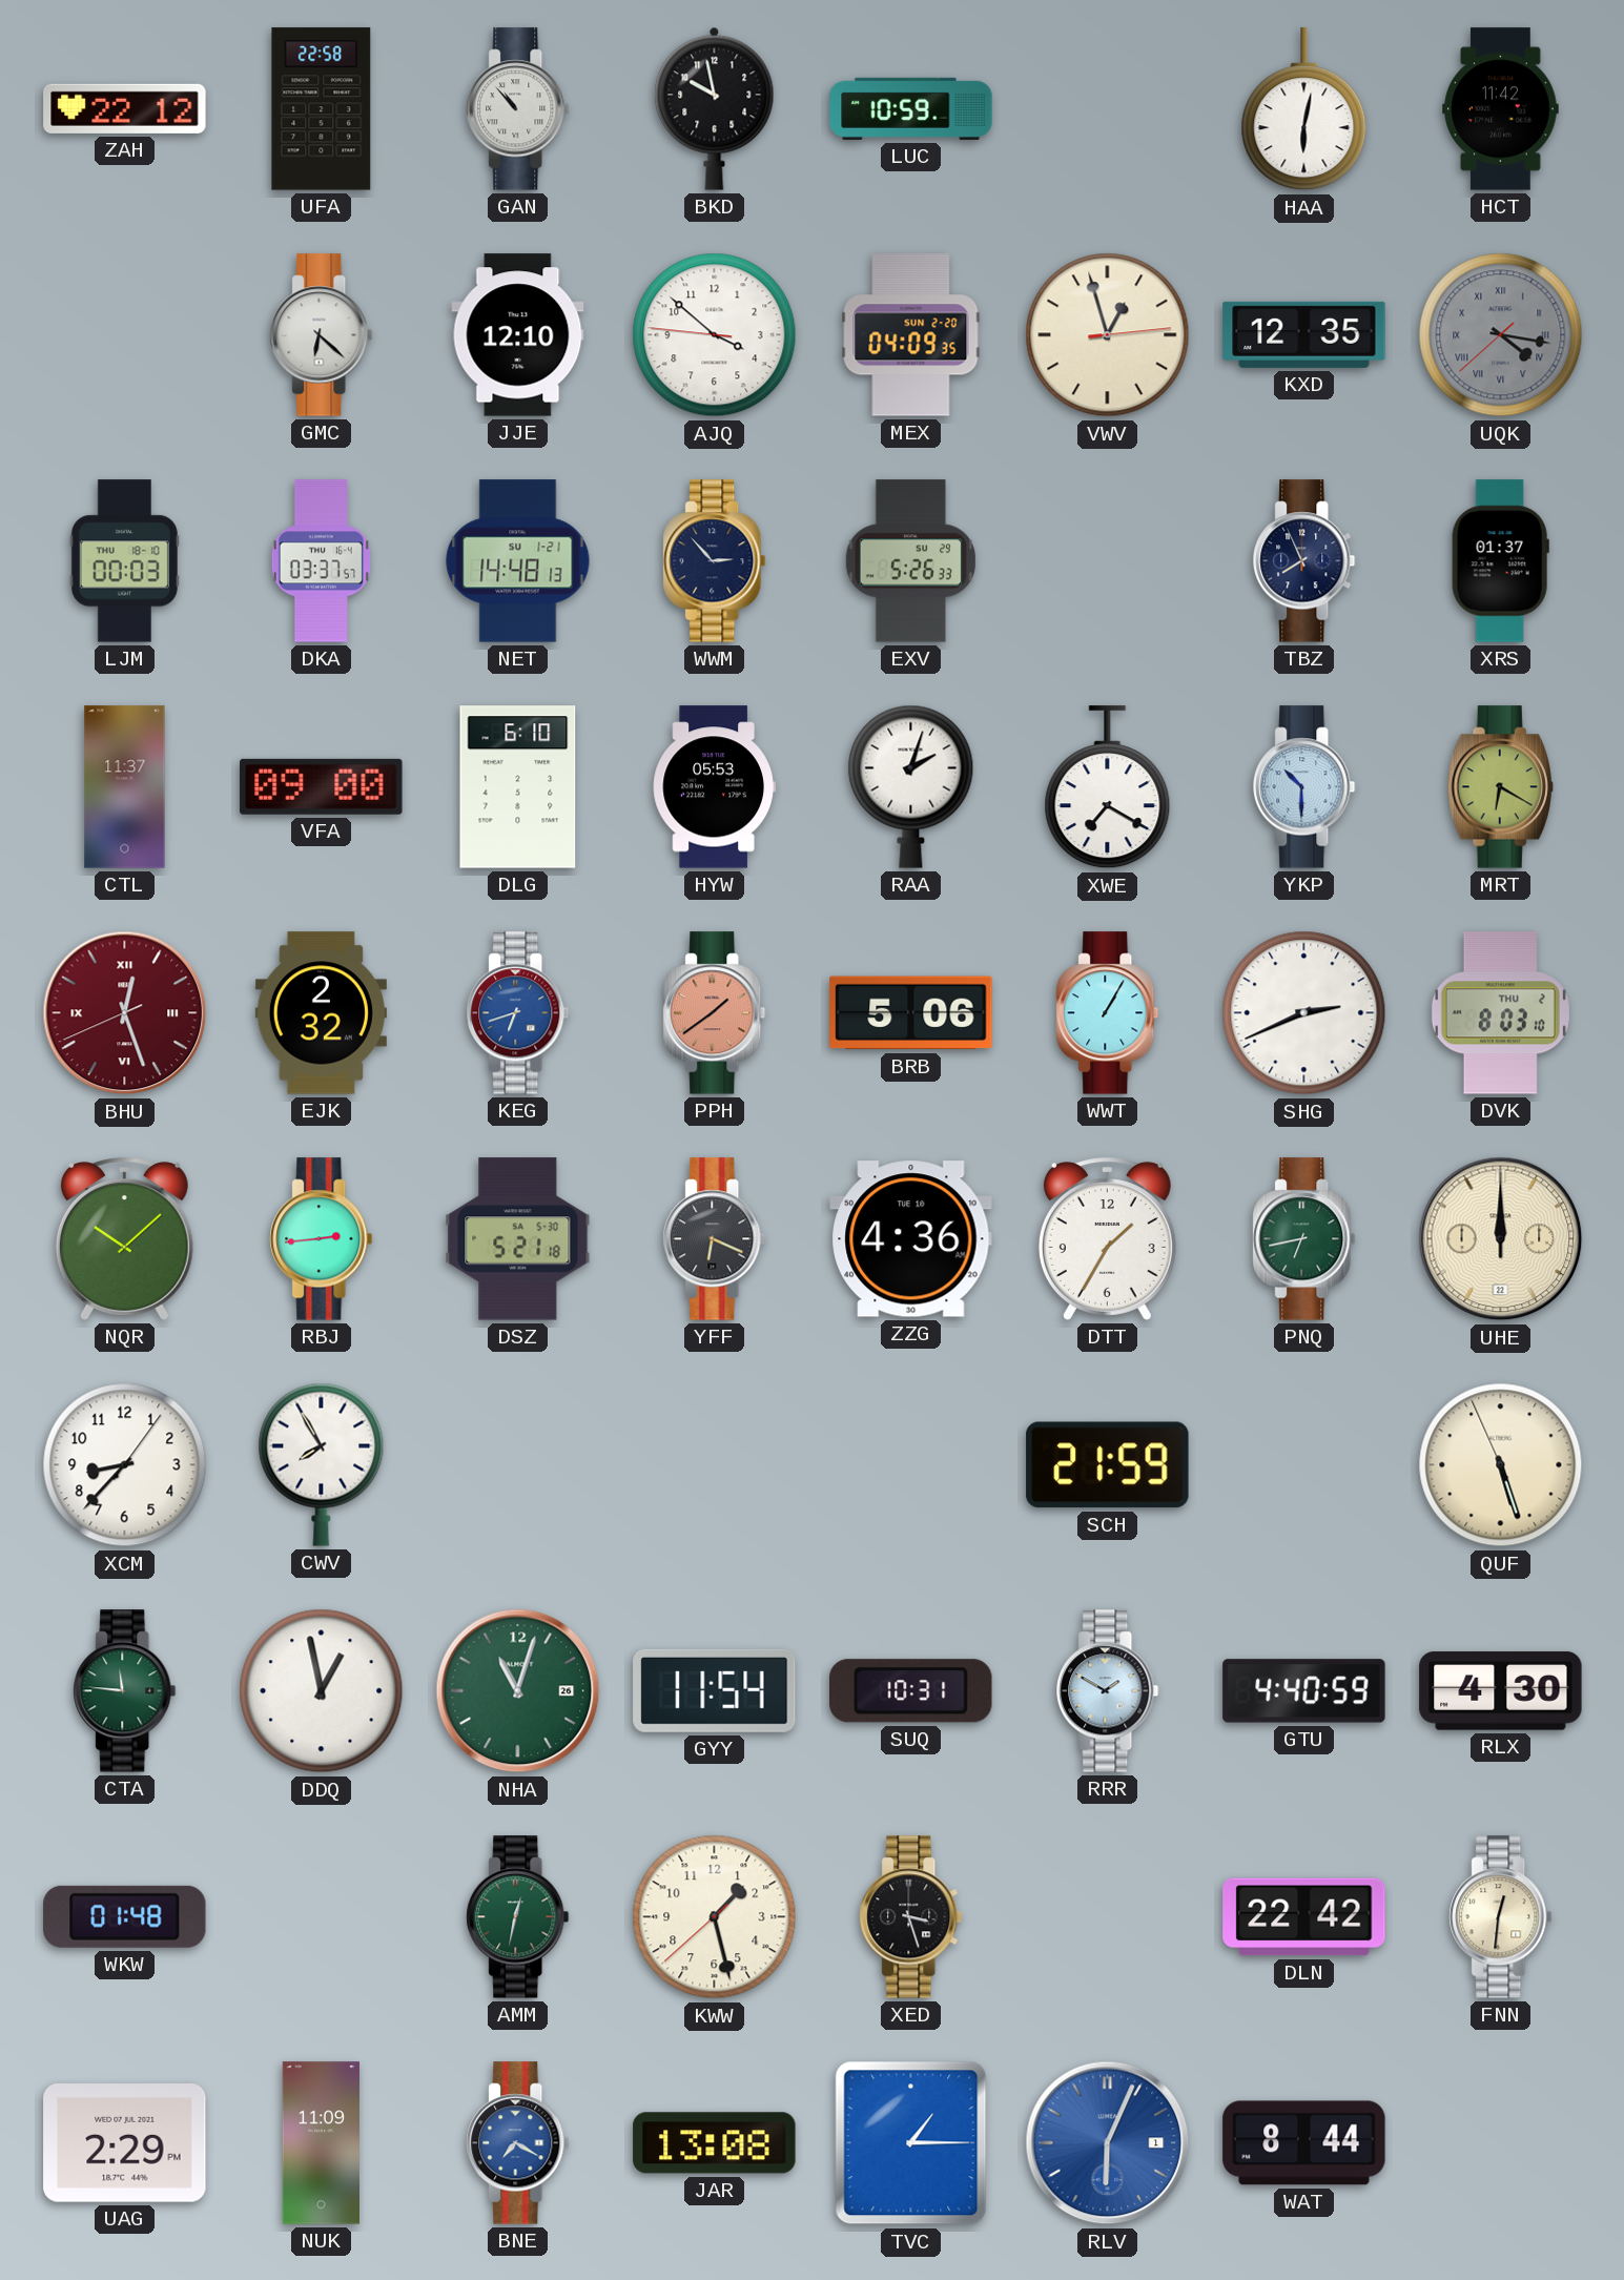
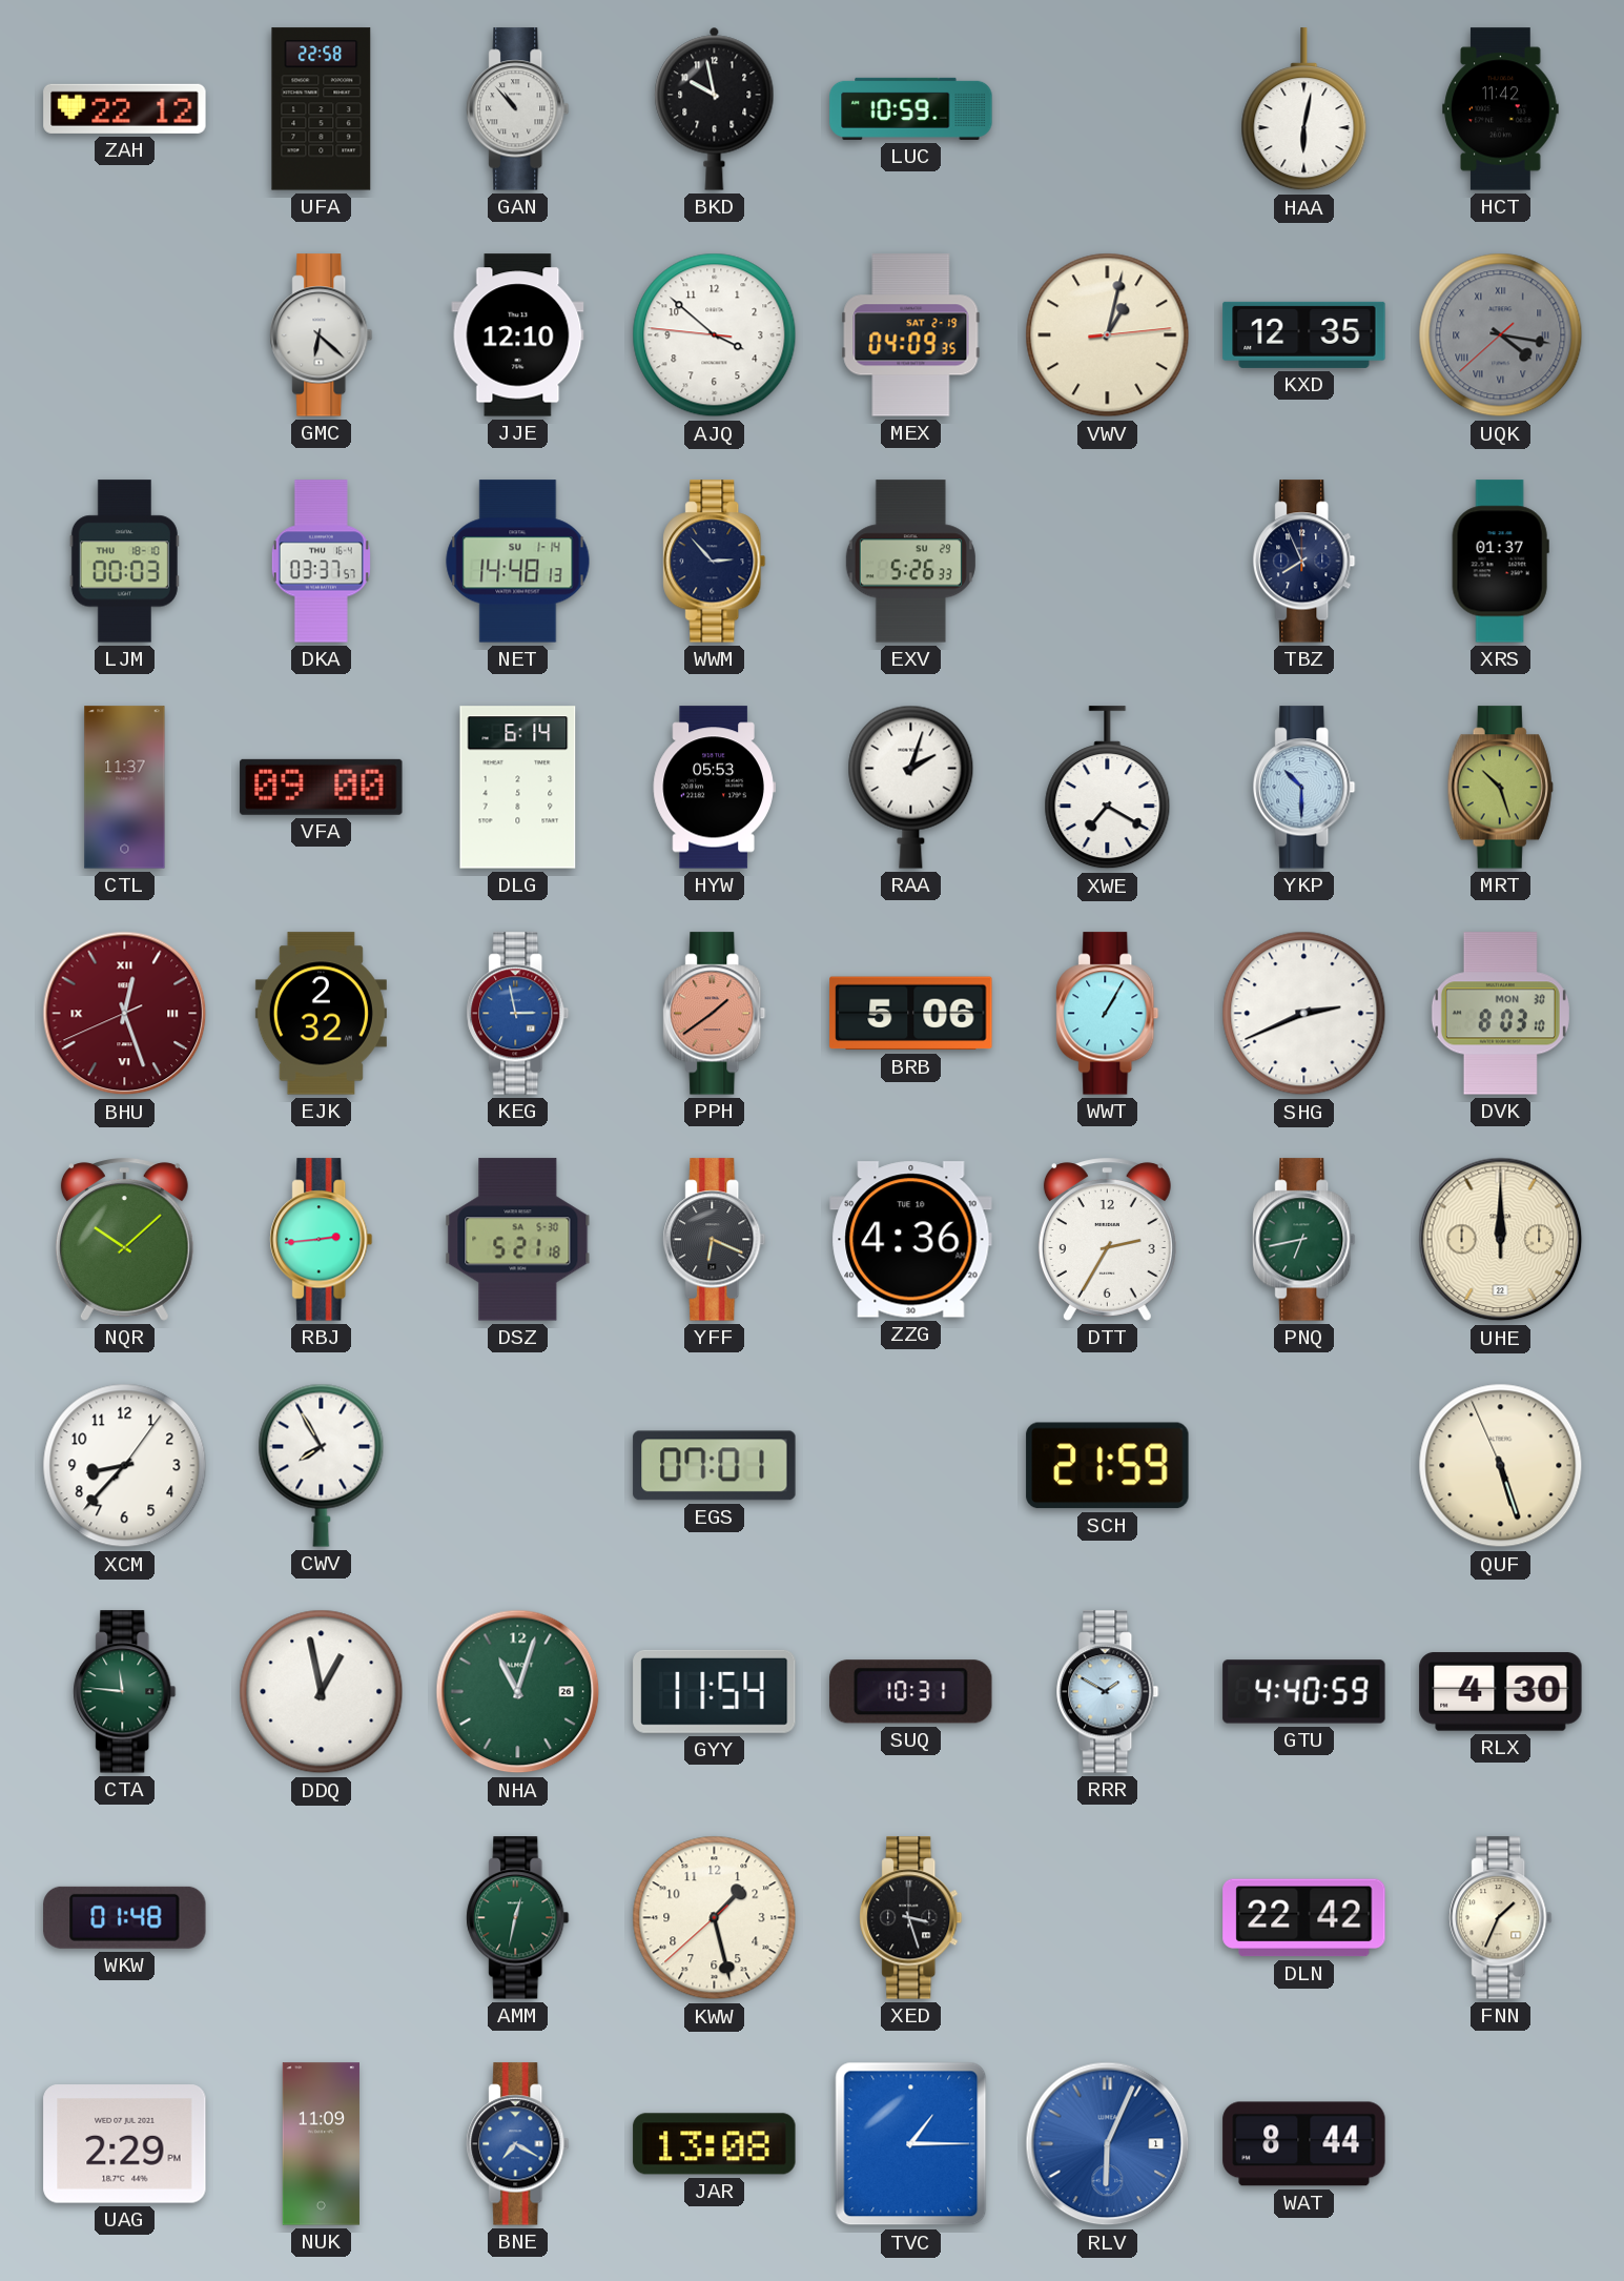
MEX date: SUN 2-20 -> SAT 2-19
VWV: 12:57 -> 1:02
NET date: SU 1-21 -> SU 1-14
DLG: 6:10 -> 6:14
MRT: 6:20 -> 10:27
KEG: 6:42 -> 2:58
DVK date: THU 2 -> MON 30
DTT: 1:35 -> 2:35
EGS: none -> 07:01
FNN: 12:31 -> 1:34
